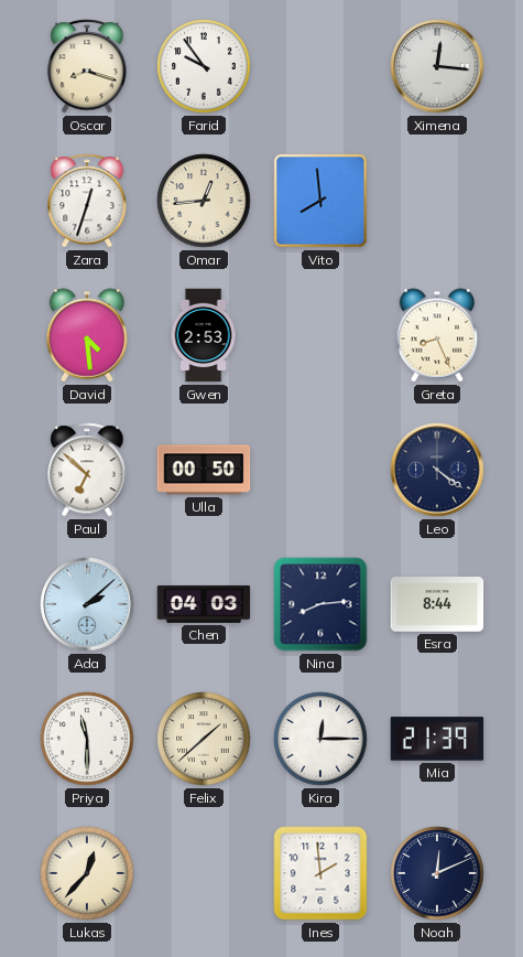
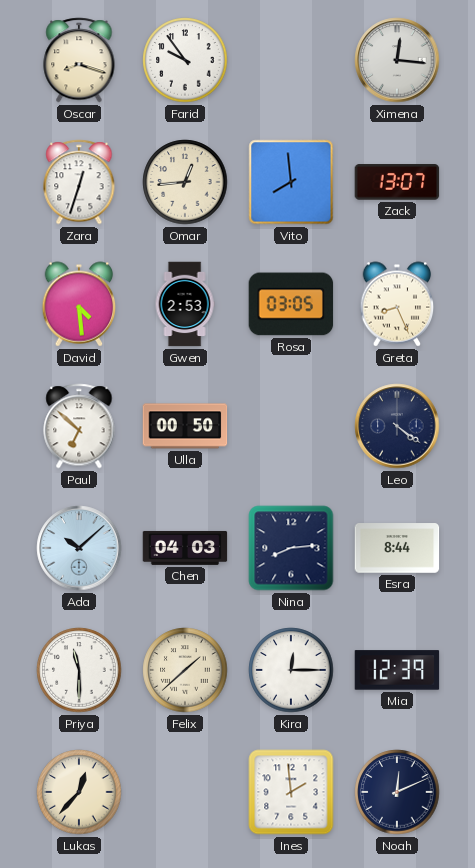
Zack: none -> 13:07
Rosa: none -> 03:05
Ada: 2:08 -> 10:08
Mia: 21:39 -> 12:39
